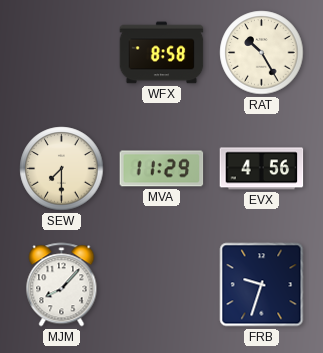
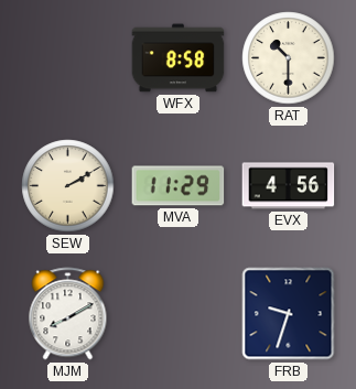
RAT: 10:25 -> 10:30
SEW: 7:30 -> 2:10
MJM: 8:07 -> 8:10
